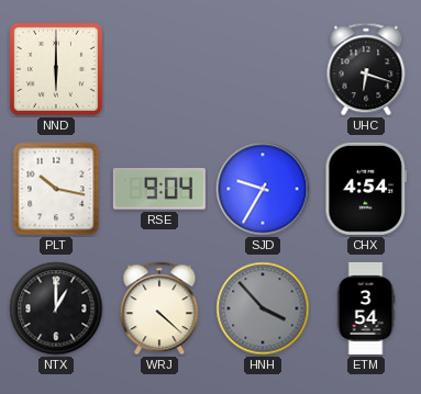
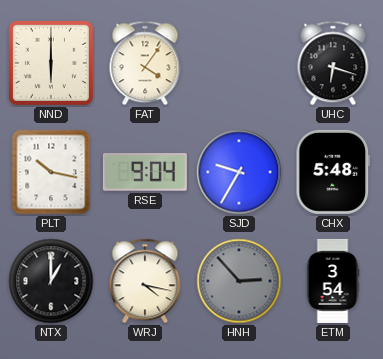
FAT: none -> 4:06
CHX: 4:54 -> 5:48
WRJ: 4:22 -> 4:17
HNH: 3:53 -> 2:53
